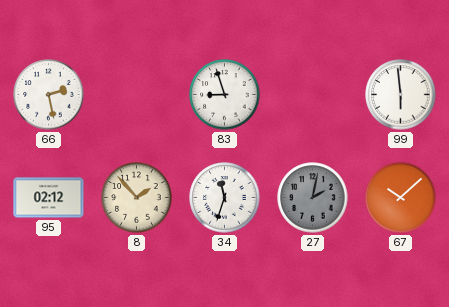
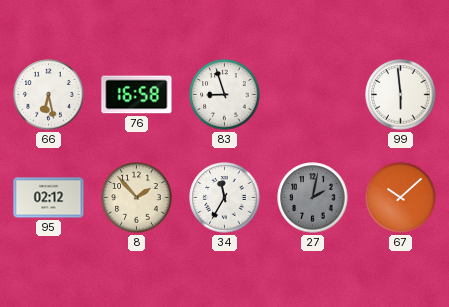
66: 2:28 -> 6:28
76: none -> 16:58
34: 11:33 -> 11:35
